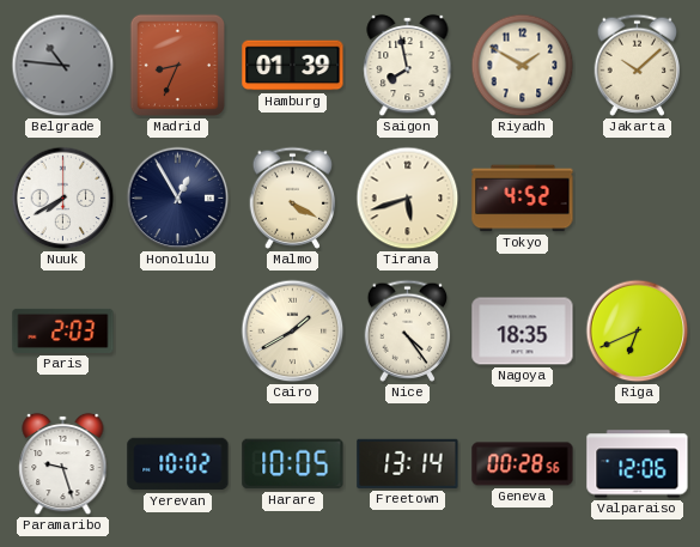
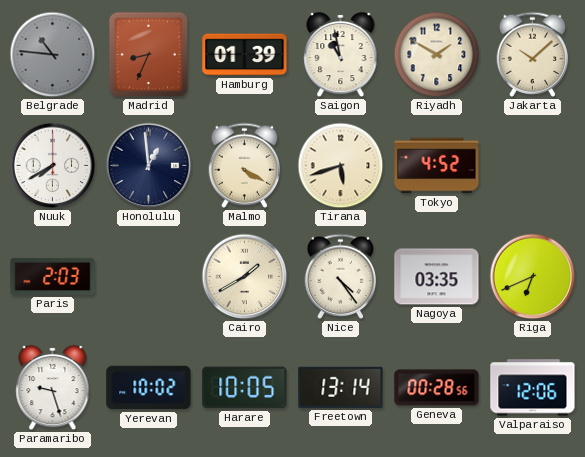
Saigon: 7:58 -> 10:58
Honolulu: 12:55 -> 12:59
Nagoya: 18:35 -> 03:35
